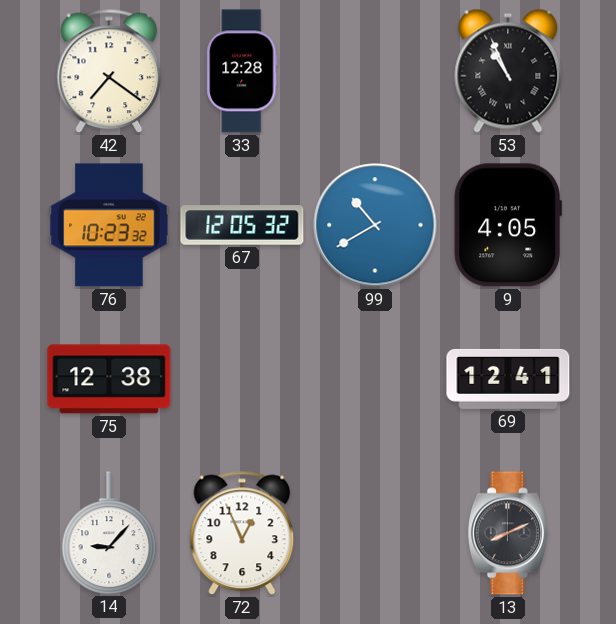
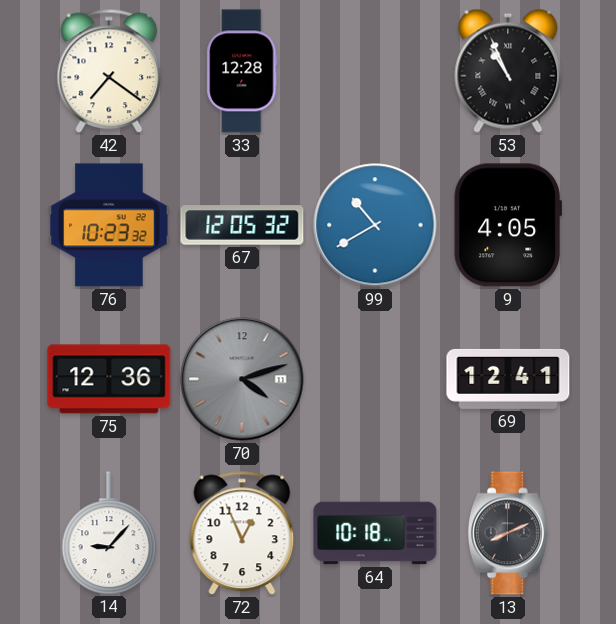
75: 12:38 -> 12:36
70: none -> 4:12
64: none -> 10:18
